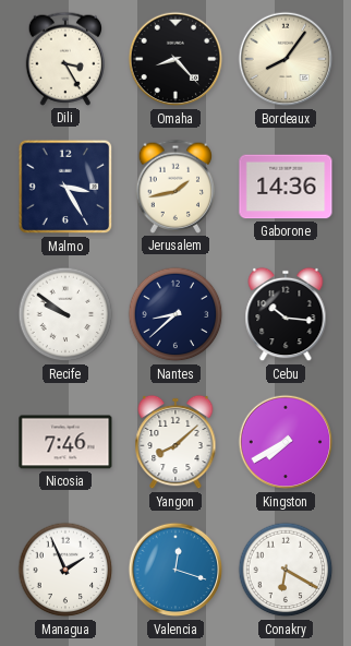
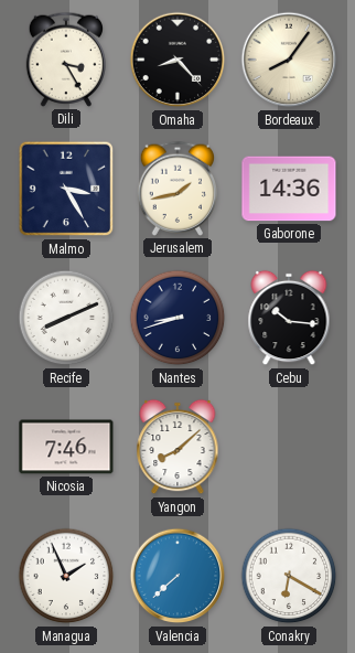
Recife: 9:51 -> 8:11
Nantes: 8:38 -> 8:42
Kingston: 7:40 -> none
Valencia: 12:18 -> 7:38
